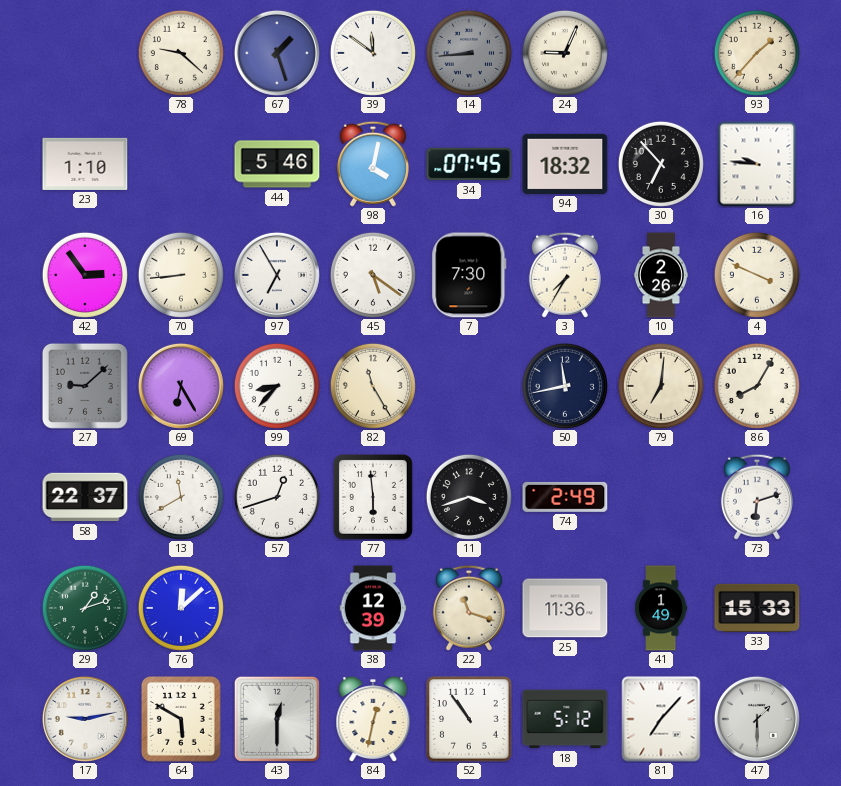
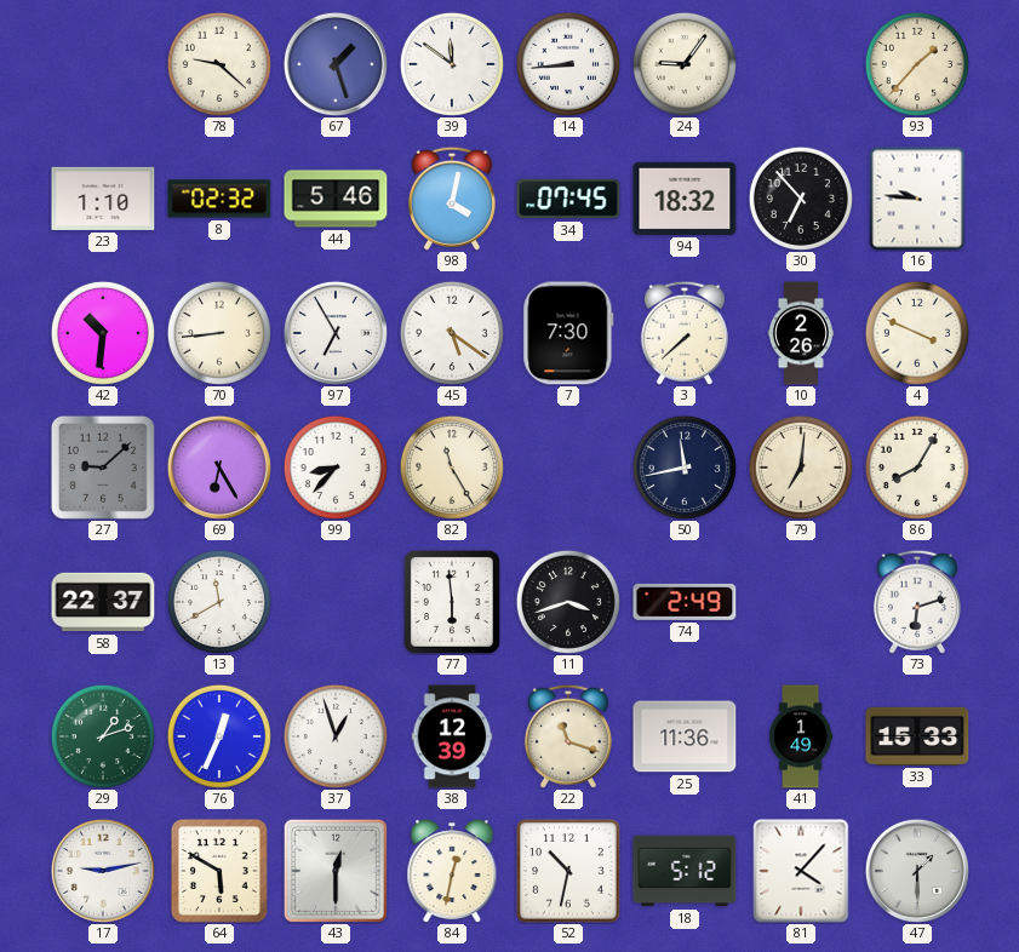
14 dial: grey -> white
24: 9:04 -> 9:06
8: none -> 02:32
42: 2:54 -> 10:31
3: 7:35 -> 7:38
57: 12:42 -> none
76: 12:08 -> 12:34
37: none -> 12:57
52: 10:54 -> 10:32
81: 7:07 -> 4:07
